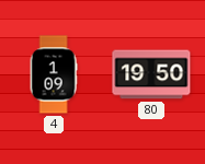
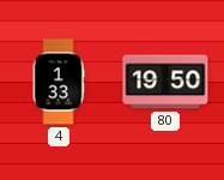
4: 1:09 -> 1:33
